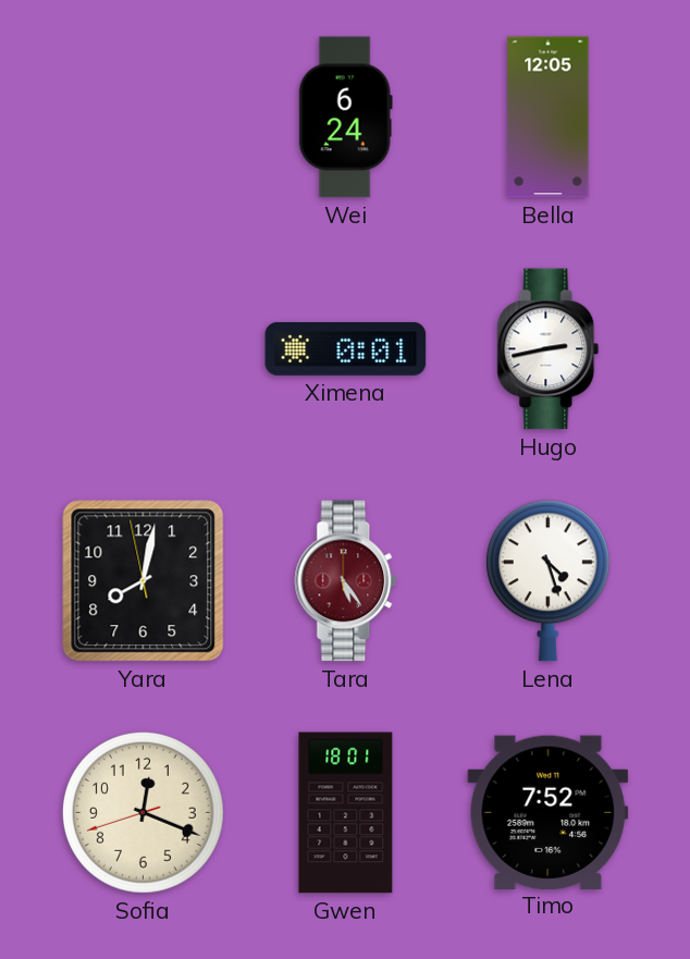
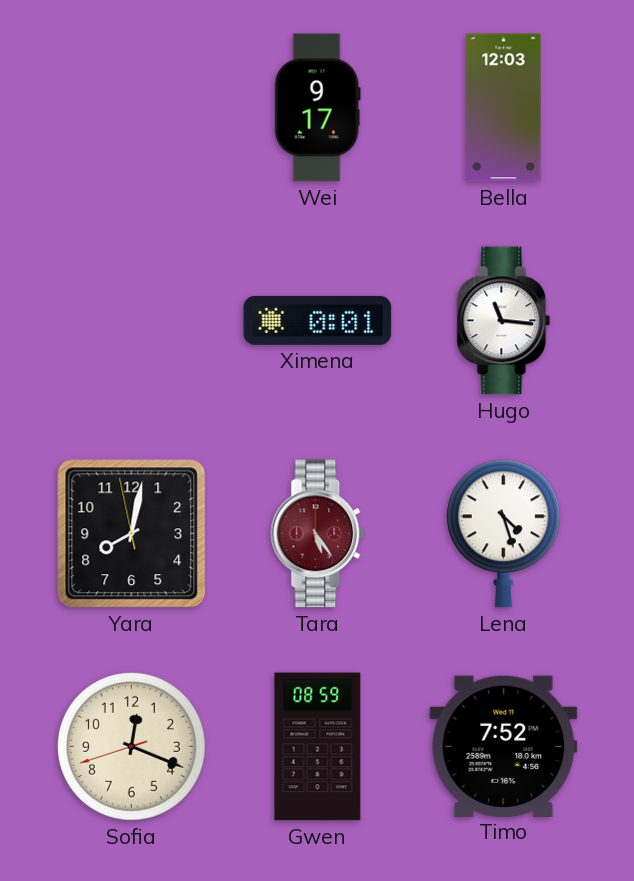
Wei: 6:24 -> 9:17
Bella: 12:05 -> 12:03
Hugo: 2:43 -> 11:16
Gwen: 18:01 -> 08:59
